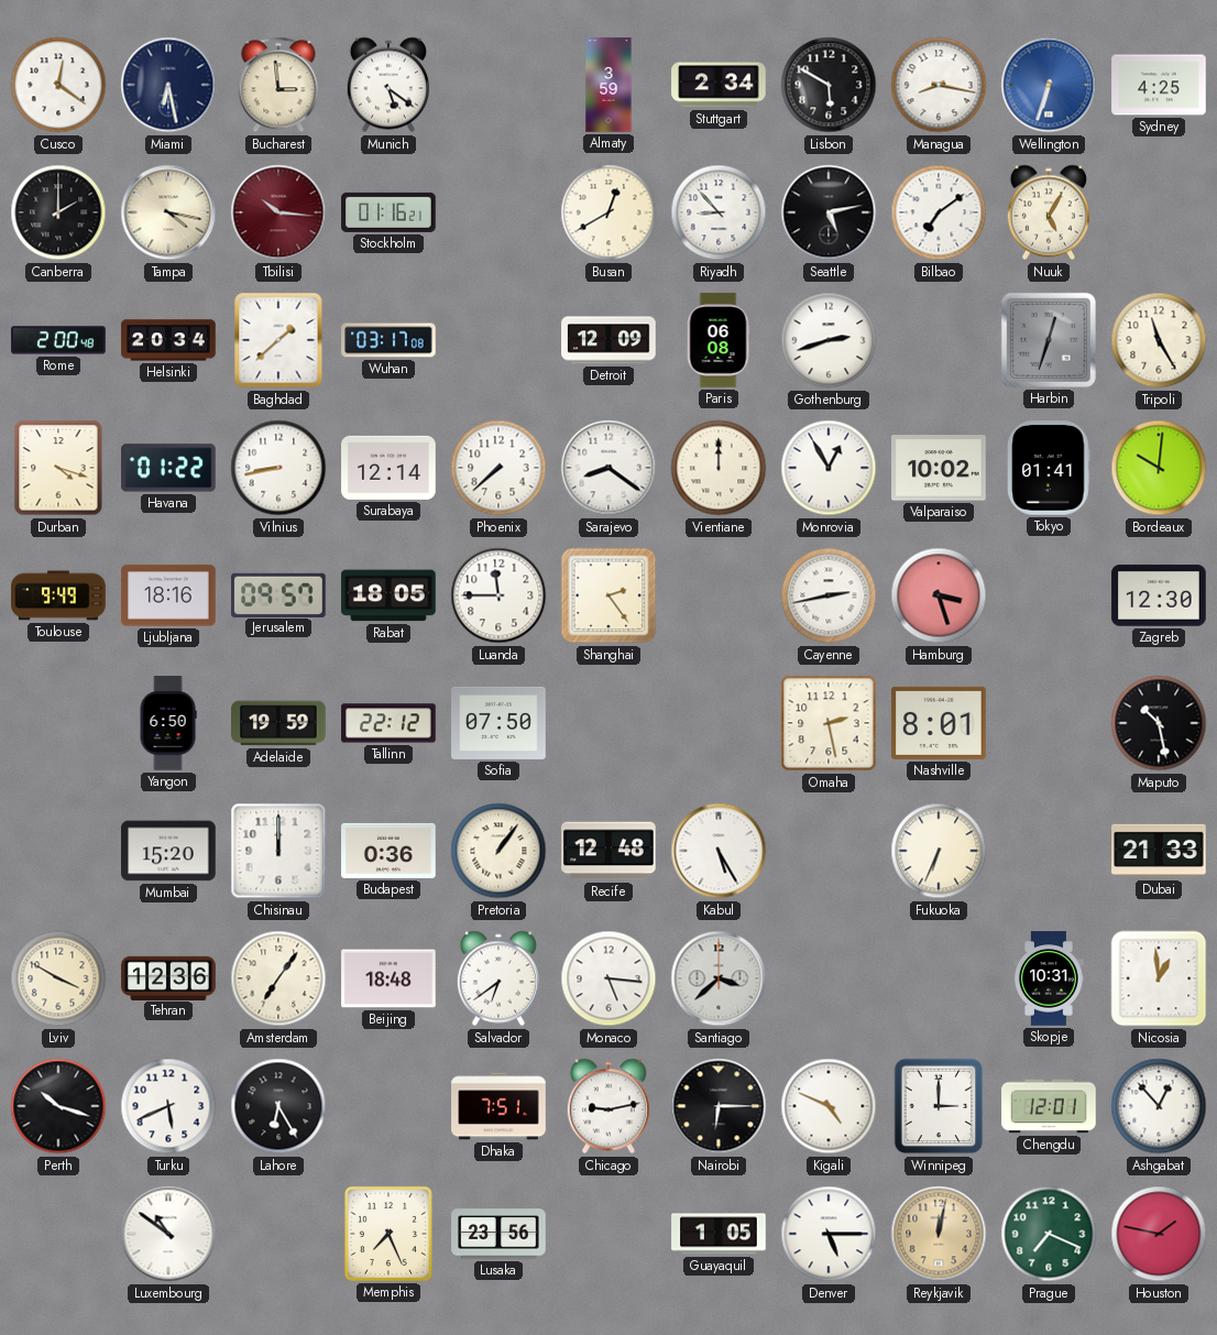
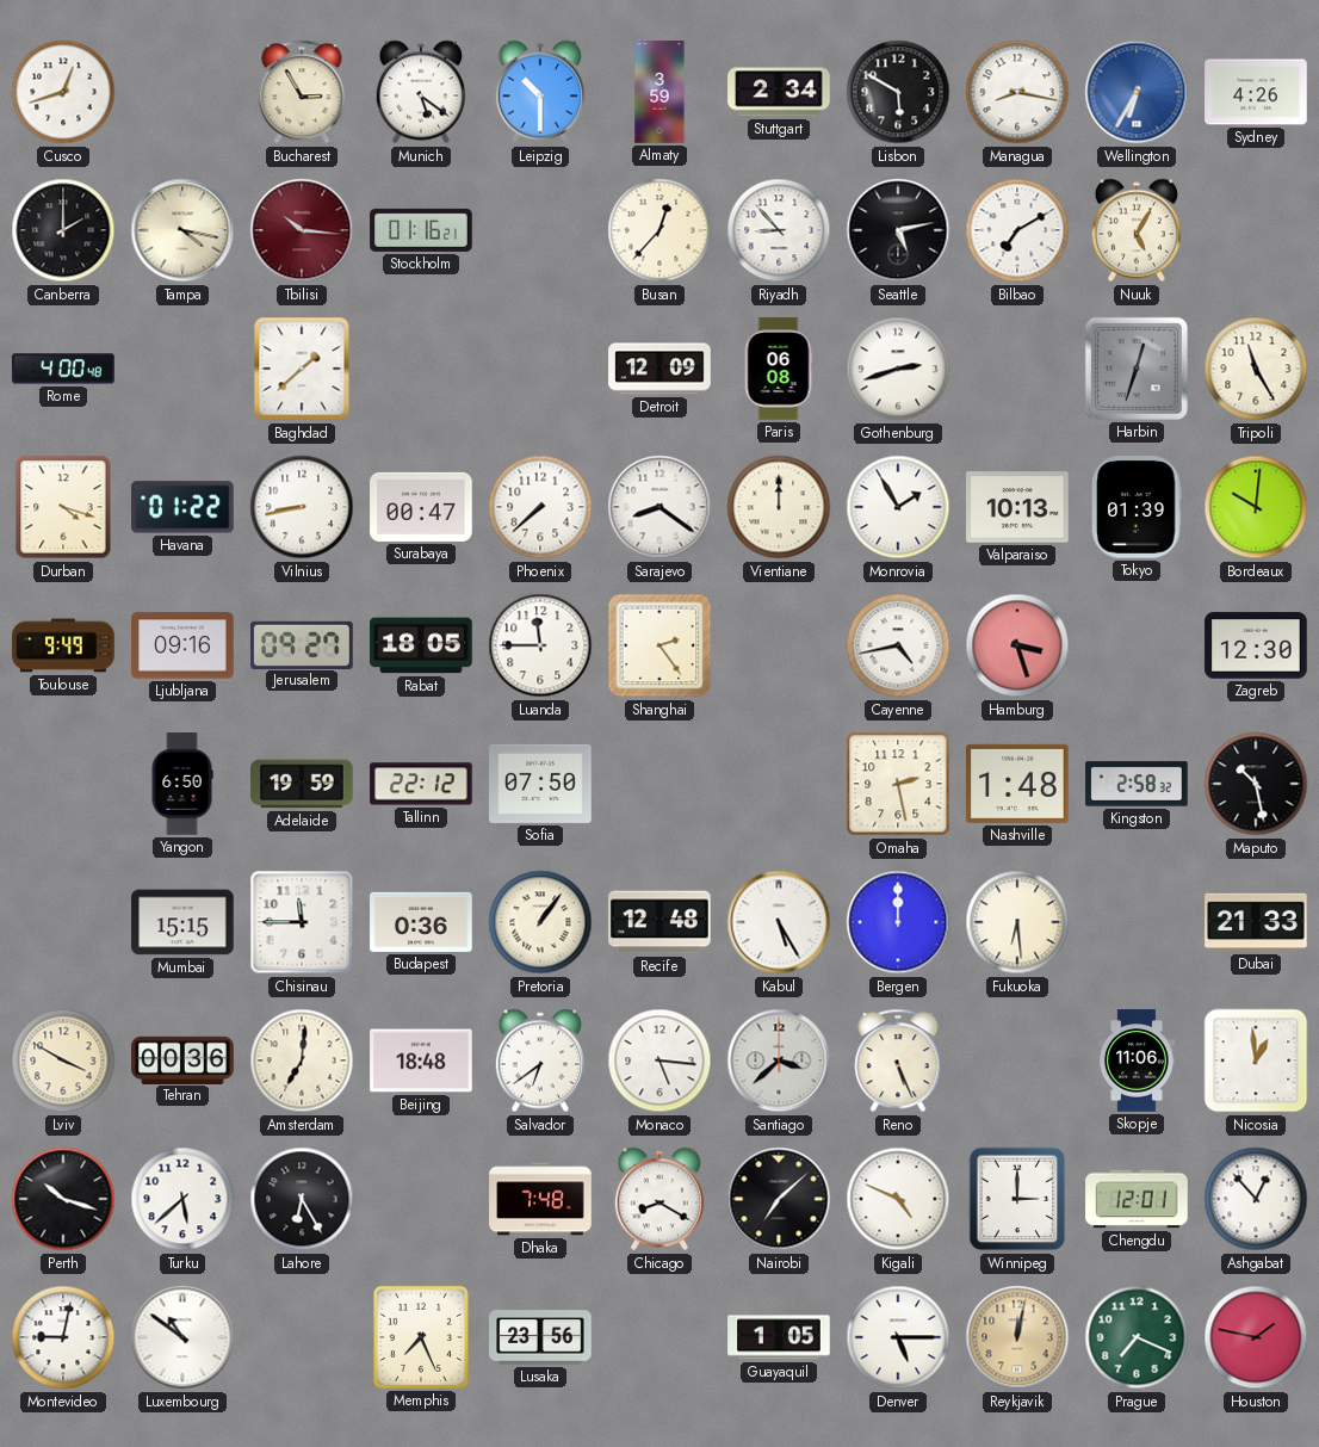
Cusco: 12:21 -> 12:42
Miami: 6:28 -> none
Bucharest: 2:59 -> 2:55
Leipzig: none -> 10:30
Wellington: 6:33 -> 6:35
Sydney: 4:25 -> 4:26
Busan: 12:40 -> 12:37
Bilbao: 7:09 -> 7:10
Rome: 2:00 -> 4:00
Helsinki: 20:34 -> none
Wuhan: 03:17 -> none
Surabaya: 12:14 -> 00:47
Monrovia: 12:55 -> 1:55
Valparaiso: 10:02 -> 10:13
Tokyo: 01:41 -> 01:39
Ljubljana: 18:16 -> 09:16
Jerusalem: 09:57 -> 09:27
Cayenne: 2:43 -> 4:43
Nashville: 8:01 -> 1:48
Kingston: none -> 2:58
Mumbai: 15:20 -> 15:15
Chisinau: 12:00 -> 11:45
Bergen: none -> 12:00
Fukuoka: 6:34 -> 6:29
Tehran: 12:36 -> 00:36
Amsterdam: 7:06 -> 7:01
Reno: none -> 5:26
Skopje: 10:31 -> 11:06
Turku: 5:41 -> 5:38
Dhaka: 7:51 -> 7:48
Chicago: 9:13 -> 8:20
Nairobi: 6:15 -> 7:08
Montevideo: none -> 9:02
